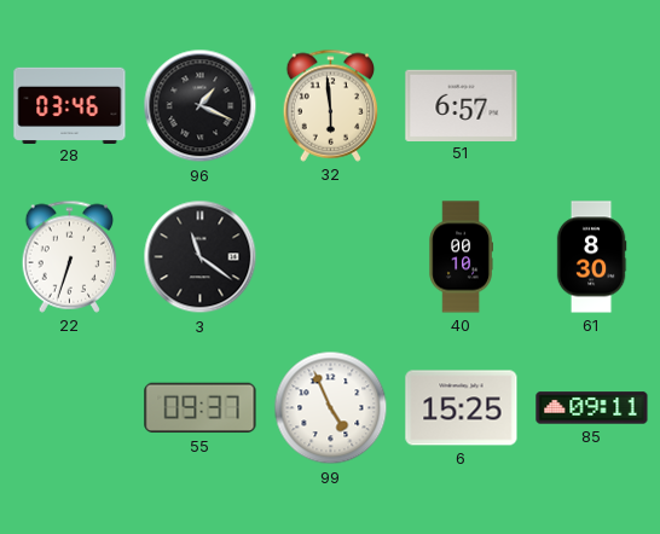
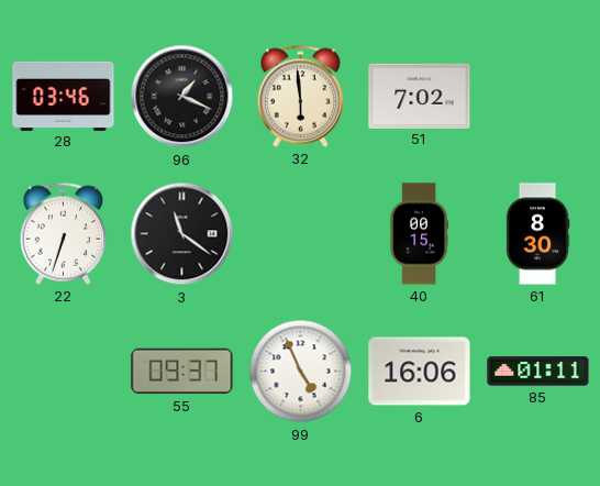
51: 6:57 -> 7:02
40: 00:10 -> 00:15
6: 15:25 -> 16:06
85: 09:11 -> 01:11
